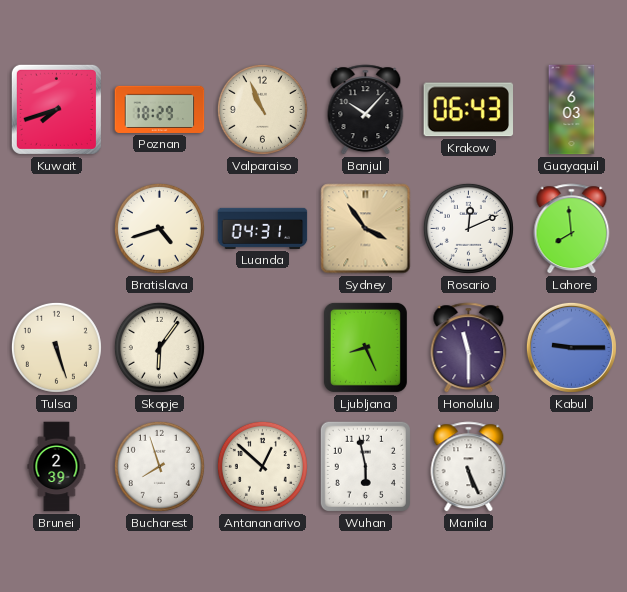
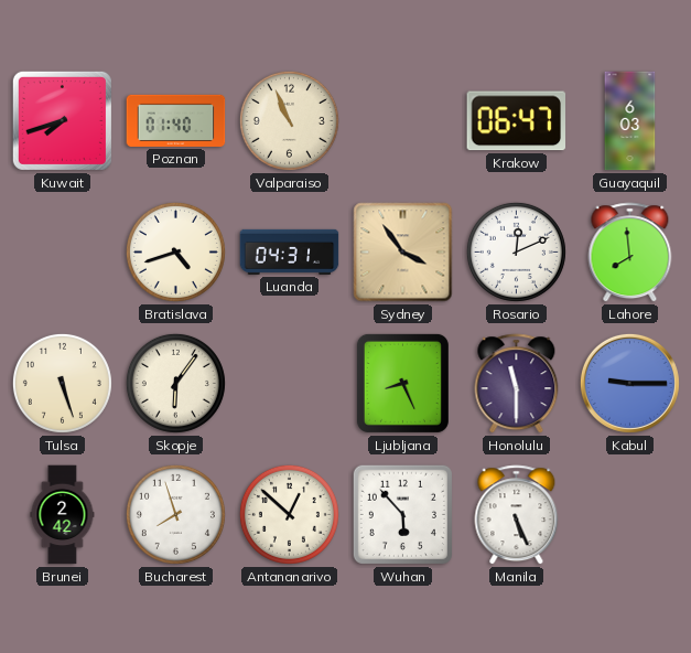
Poznan: 18:29 -> 01:40
Banjul: 10:07 -> none
Krakow: 06:43 -> 06:47
Brunei: 2:39 -> 2:42
Wuhan: 5:58 -> 5:53
